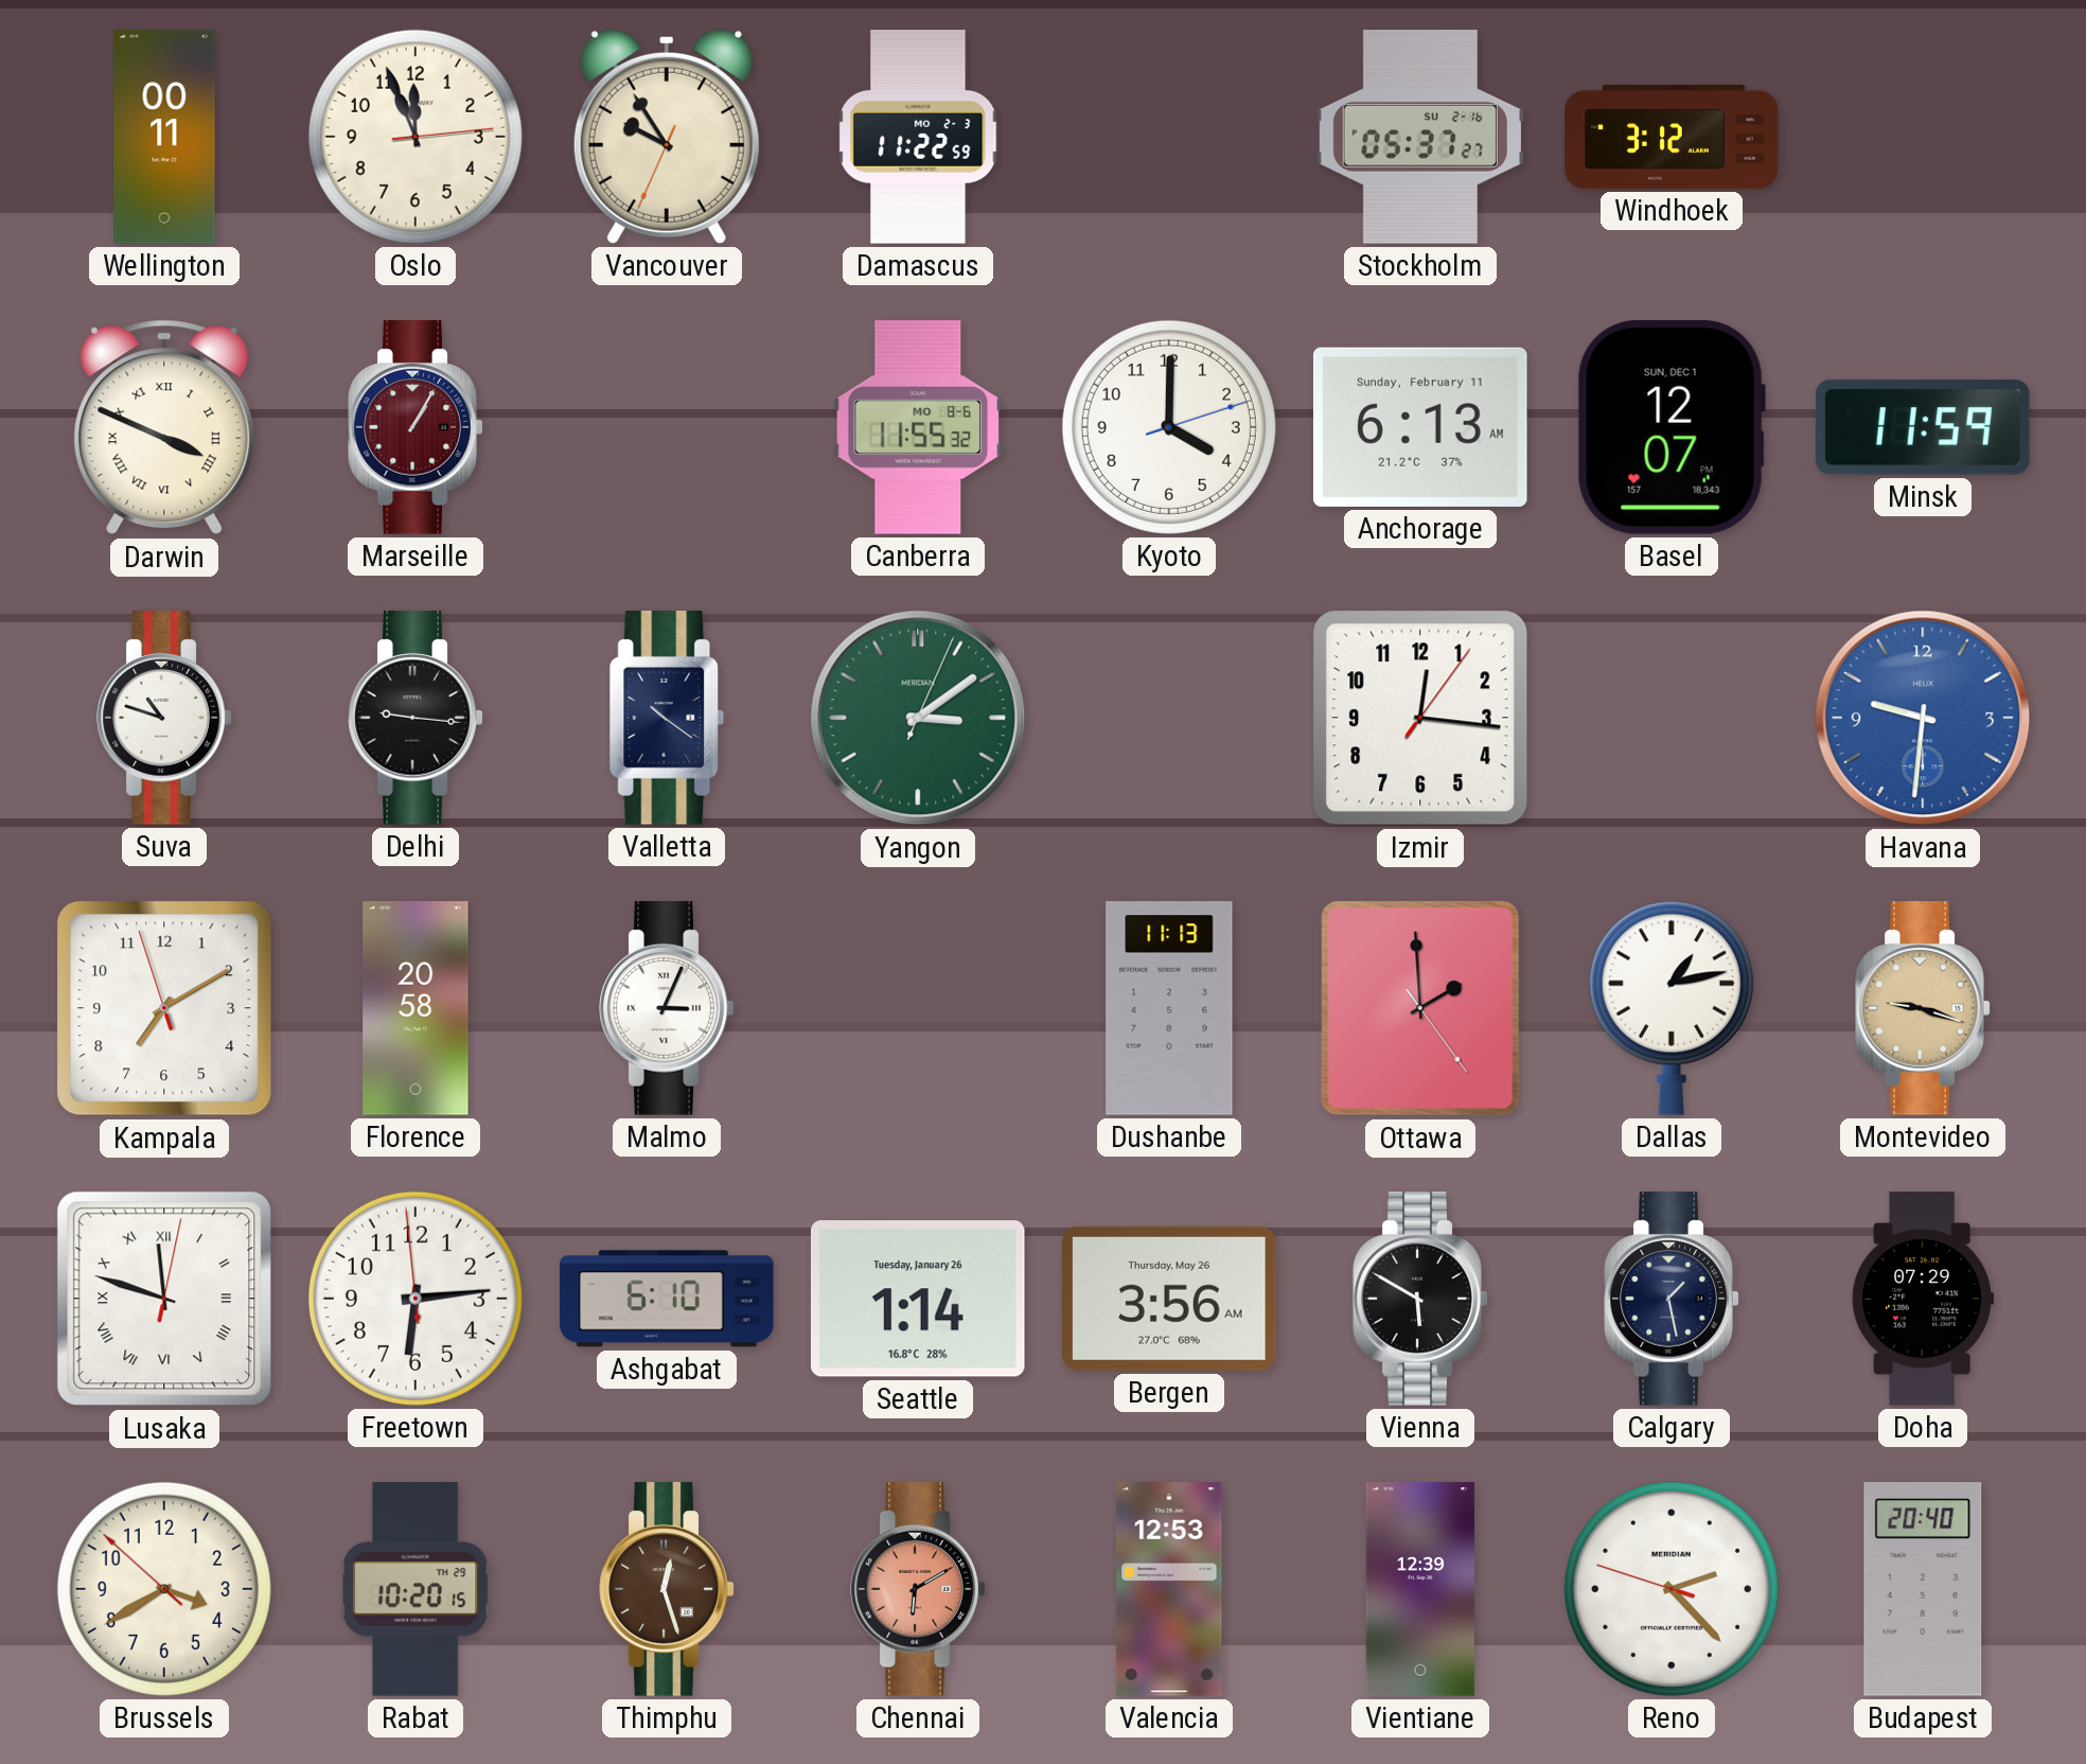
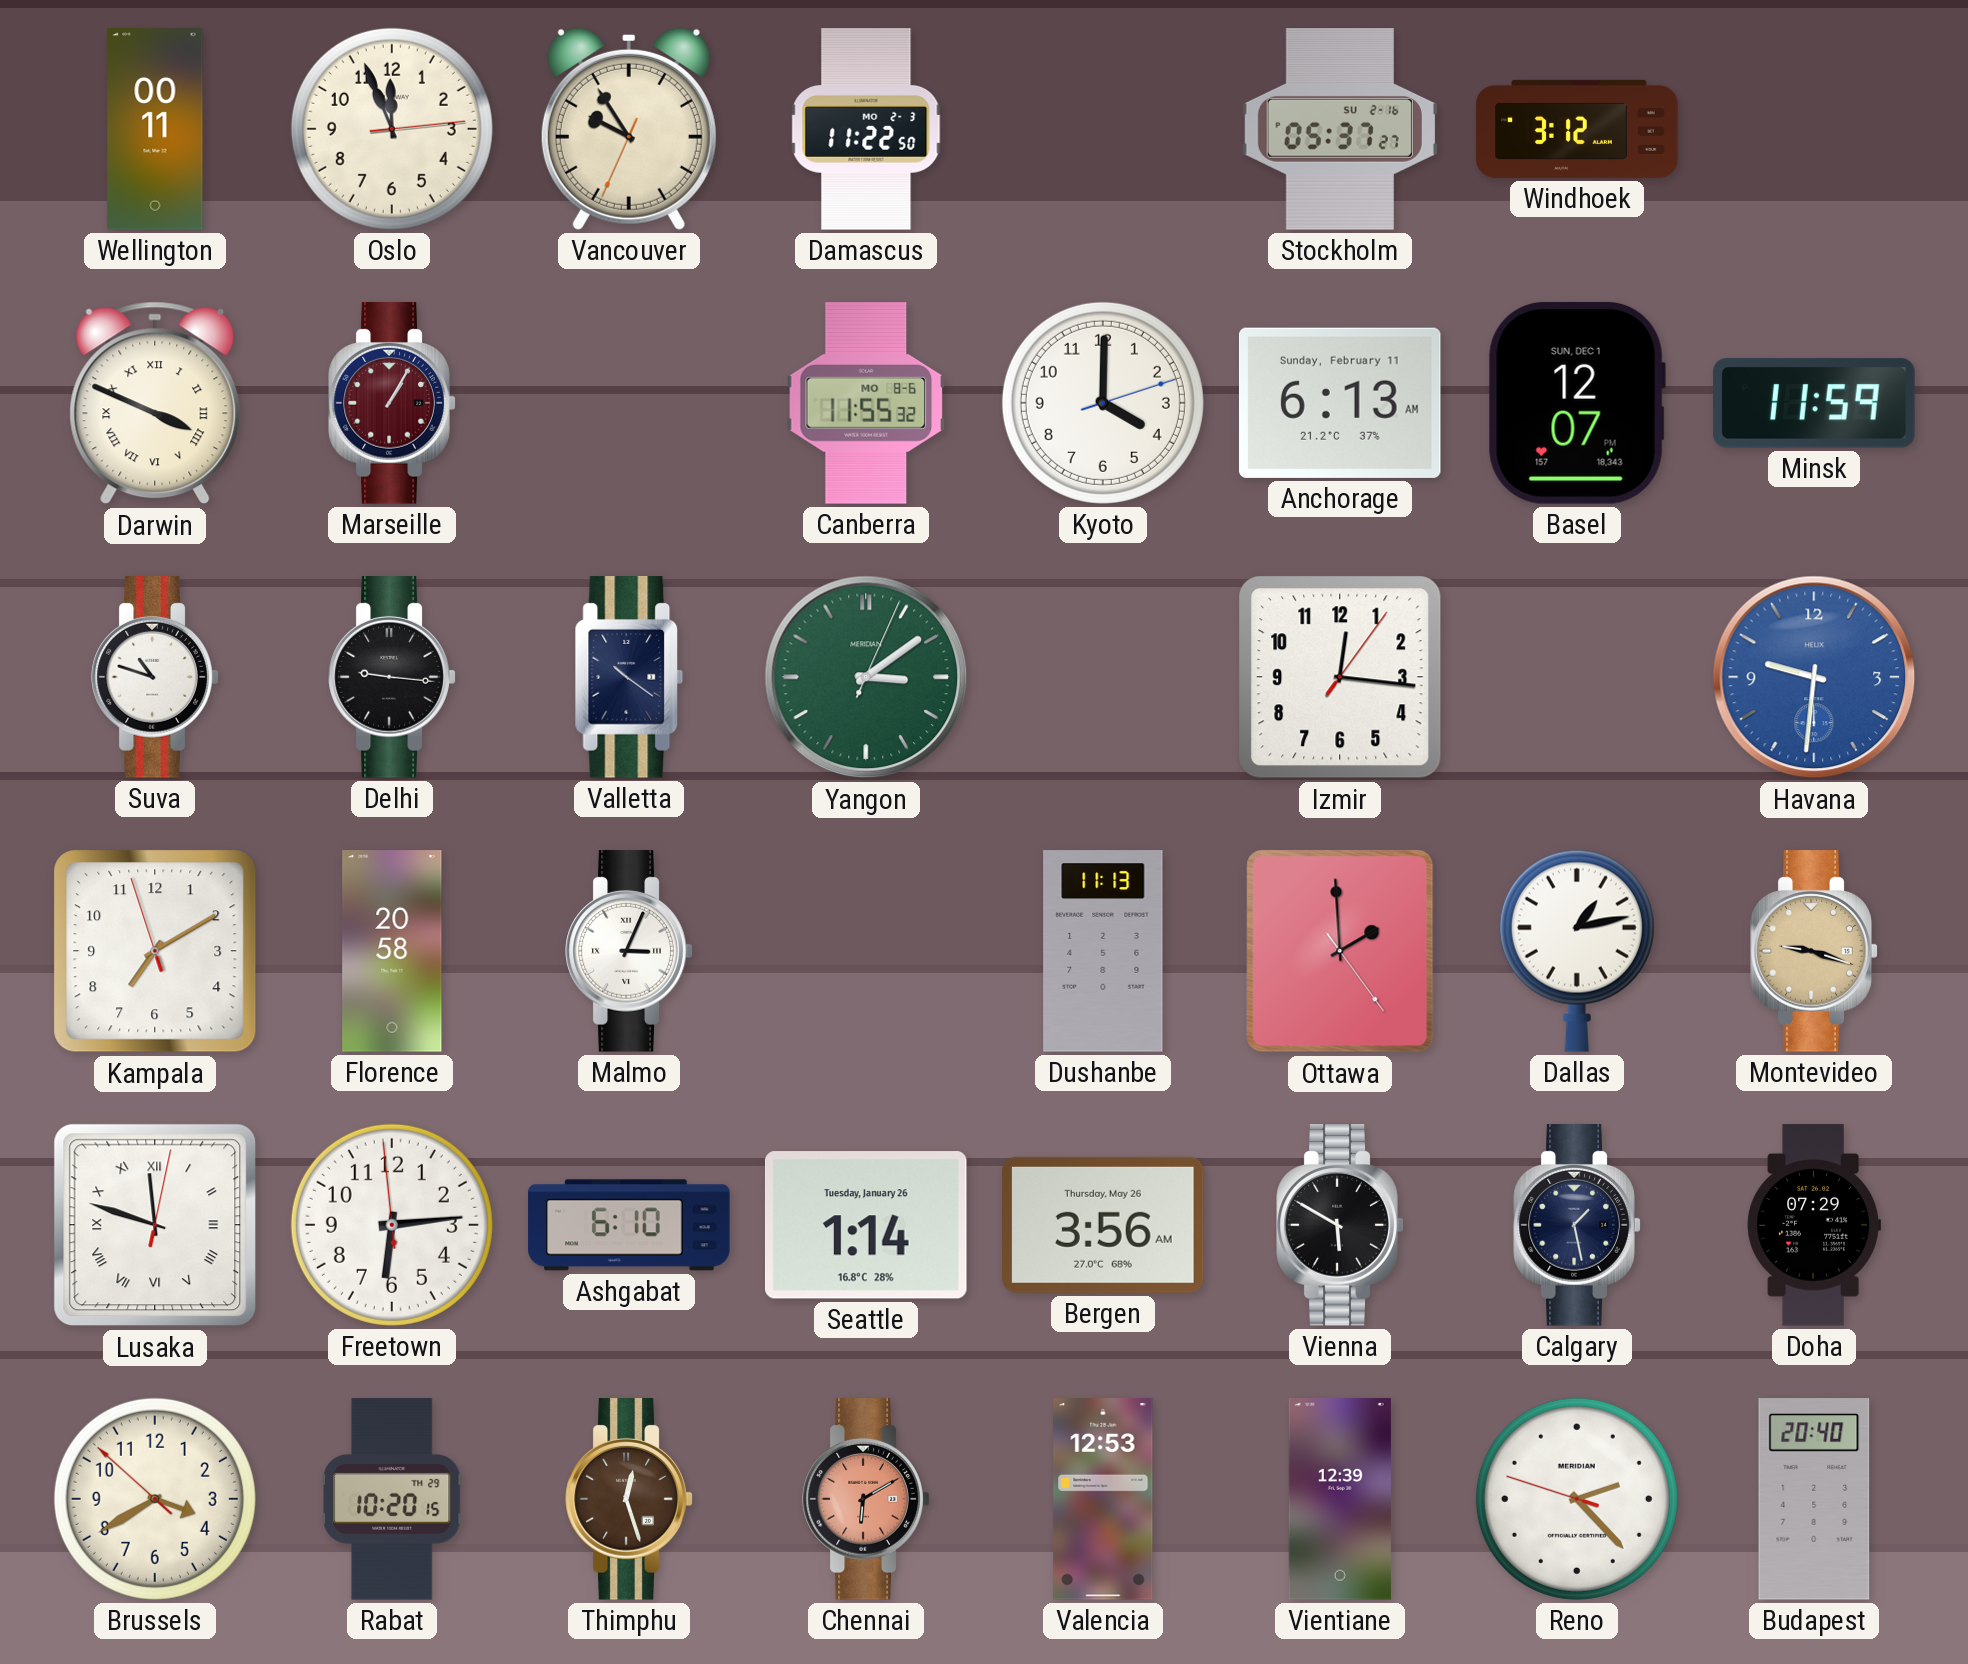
Damascus: 11:22:59 -> 11:22:50
